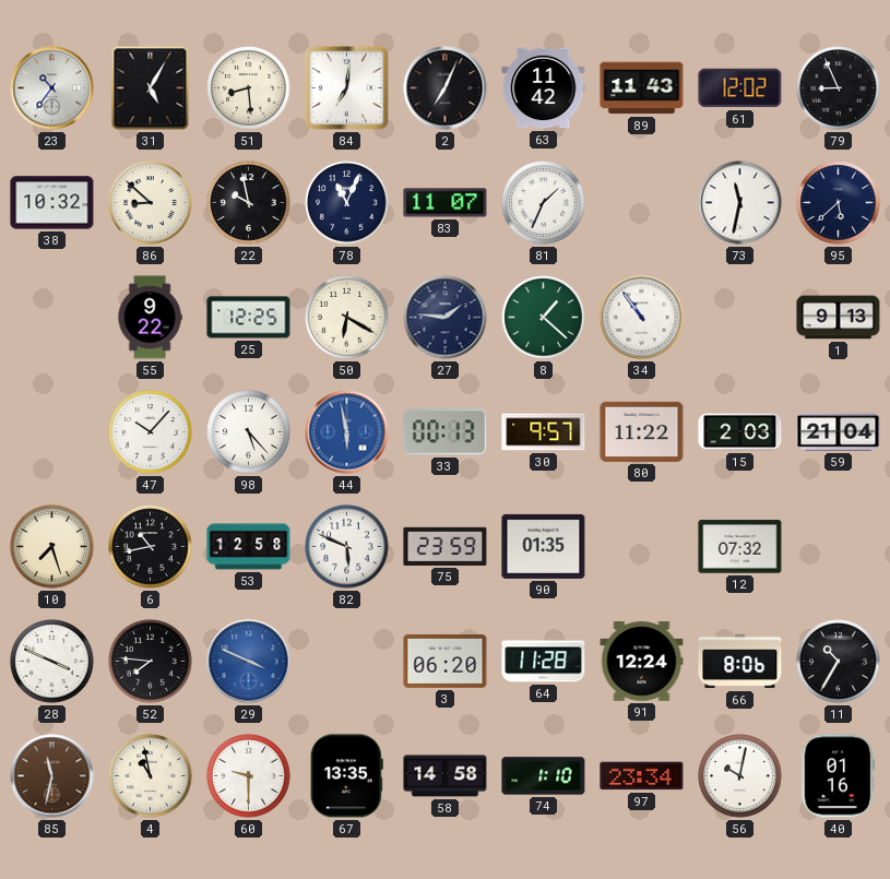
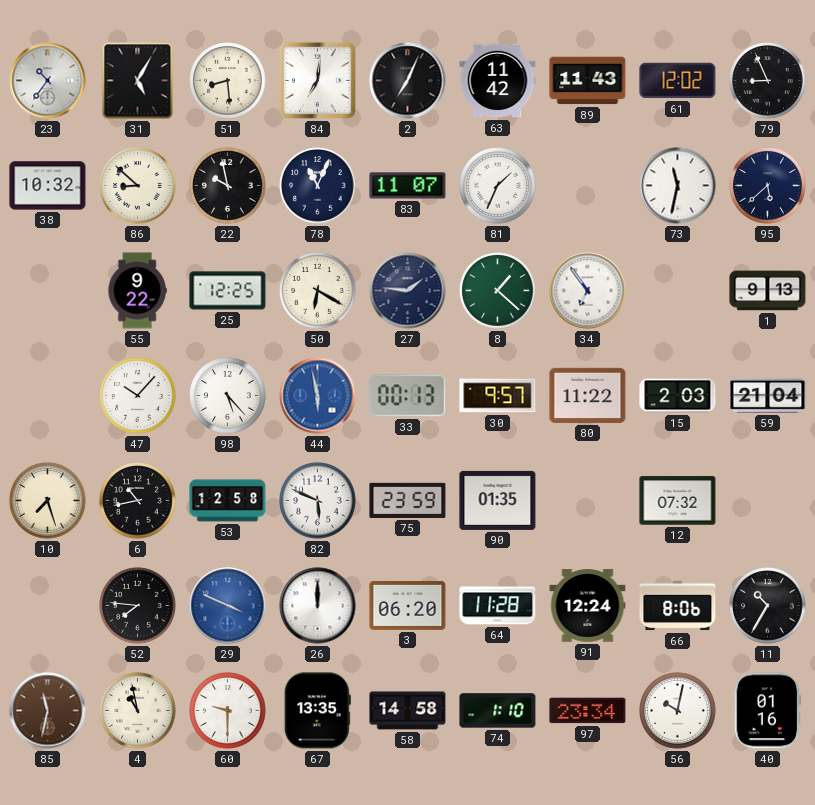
34: 10:54 -> 6:54
28: 3:49 -> none
26: none -> 12:00
